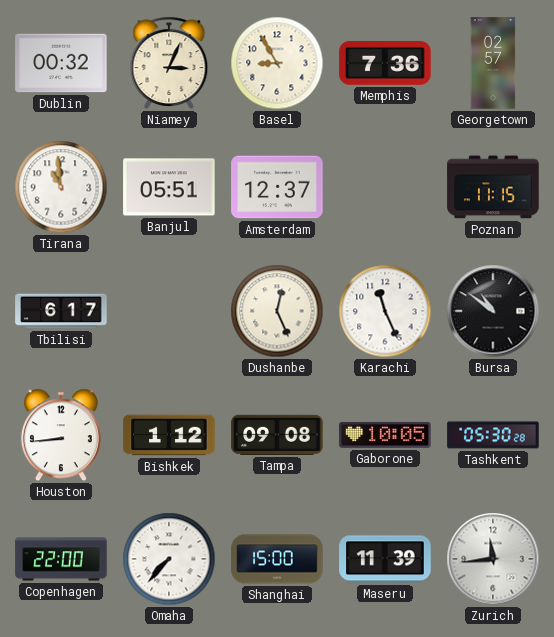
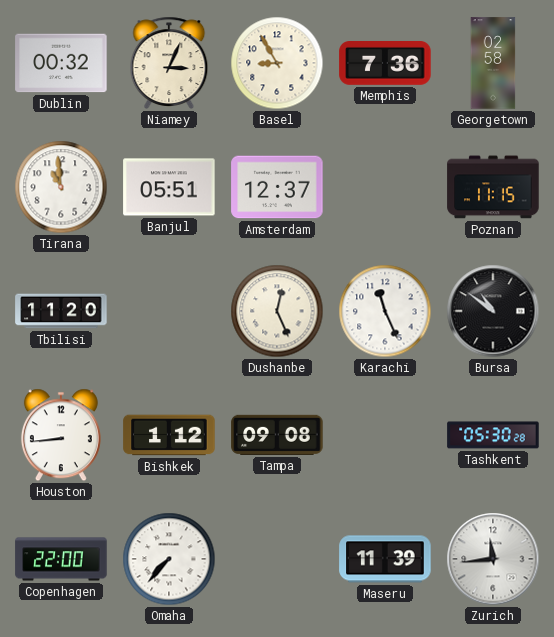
Georgetown: 02:57 -> 02:58
Tbilisi: 6:17 -> 11:20
Gaborone: 10:05 -> none
Shanghai: 15:00 -> none
